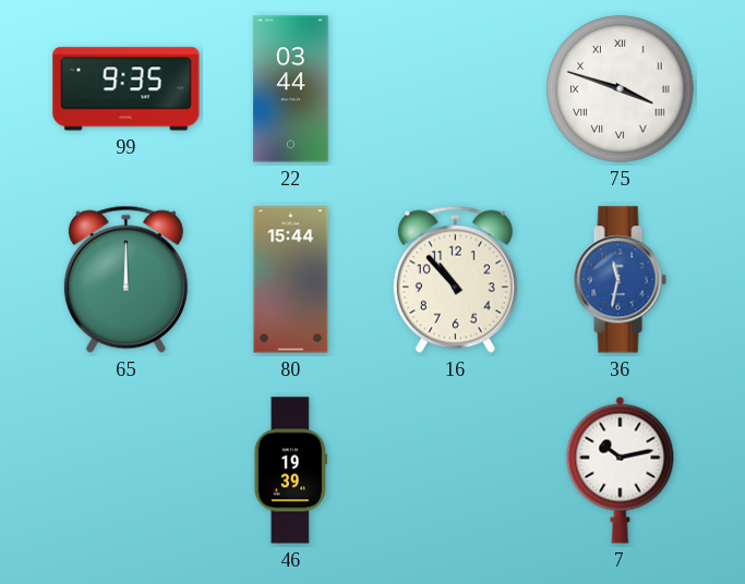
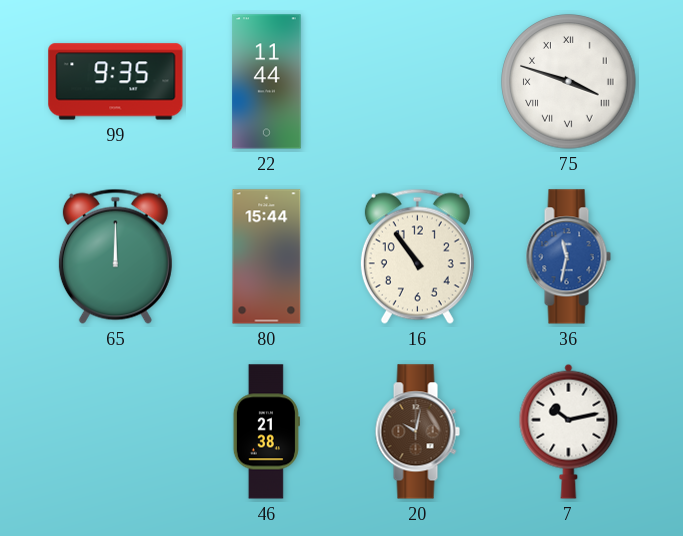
22: 03:44 -> 11:44
16: 10:53 -> 10:54
46: 19:39 -> 21:38
20: none -> 10:02
